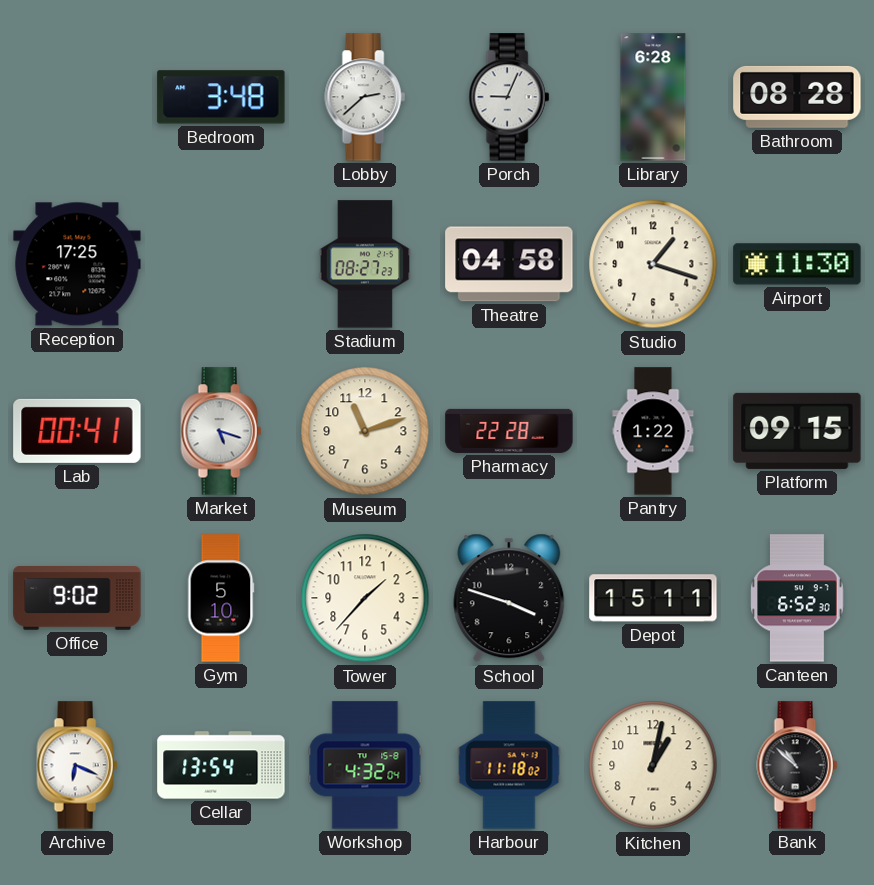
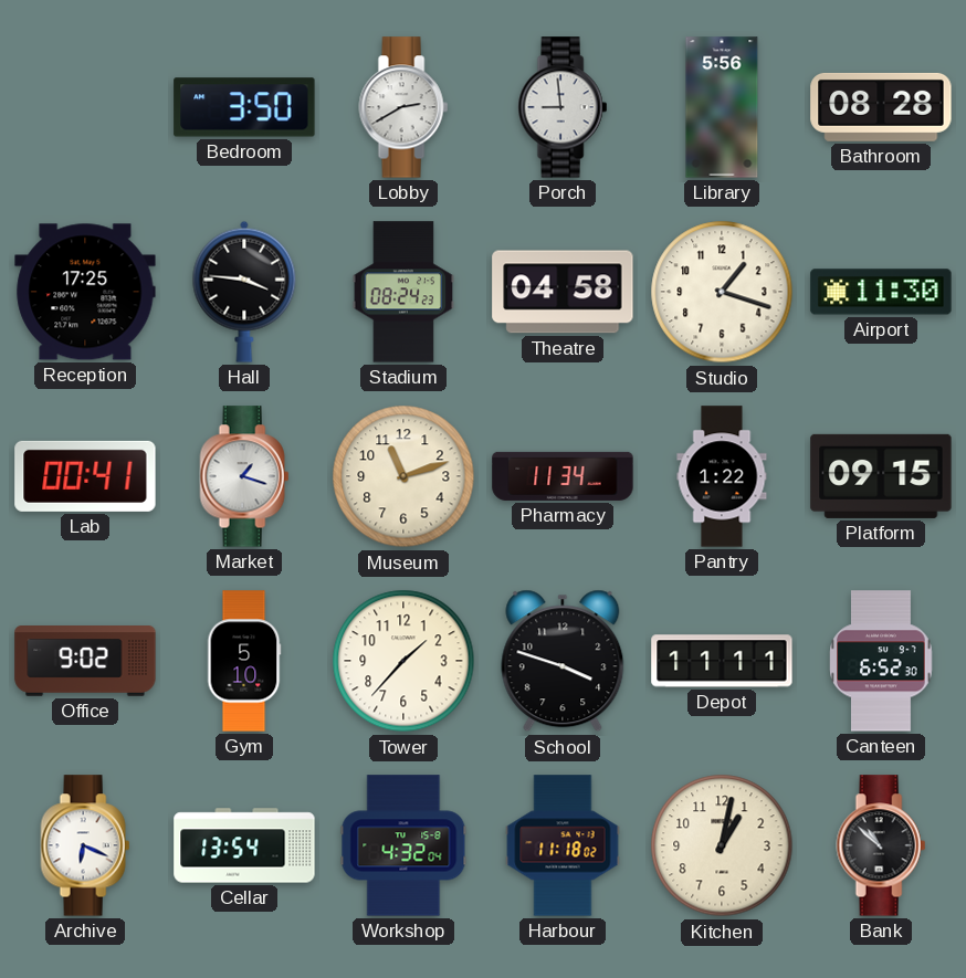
Bedroom: 3:48 -> 3:50
Lobby: 2:38 -> 2:40
Porch: 9:04 -> 8:59
Library: 6:28 -> 5:56
Hall: none -> 3:46
Stadium: 08:27 -> 08:24
Market: 5:18 -> 1:18
Pharmacy: 22:28 -> 11:34
Depot: 15:11 -> 11:11
